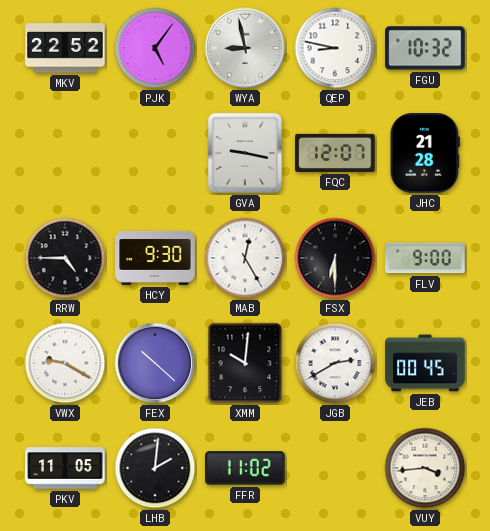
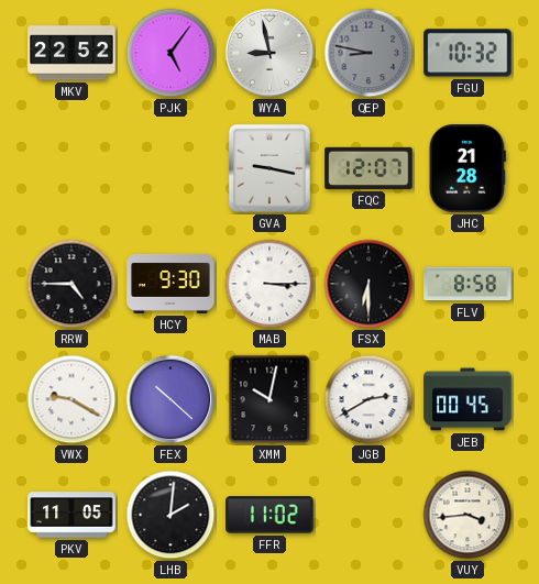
QEP dial: white -> grey
MAB: 12:25 -> 3:15
FLV: 9:00 -> 8:58
XMM: 10:01 -> 10:02
